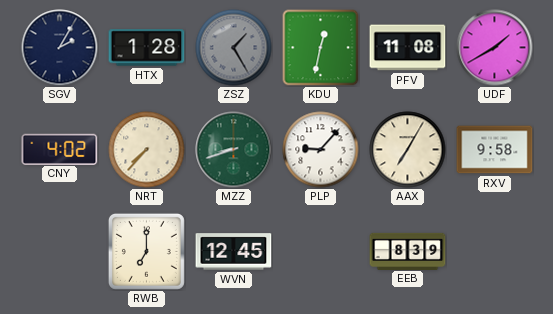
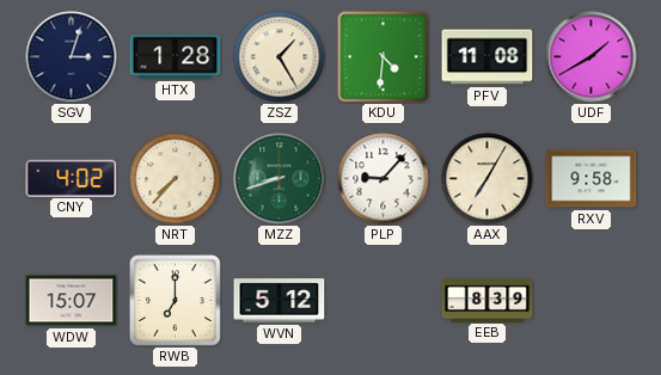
SGV: 2:05 -> 3:03
ZSZ dial: grey -> cream
KDU: 12:32 -> 4:31
WDW: none -> 15:07
WVN: 12:45 -> 5:12
